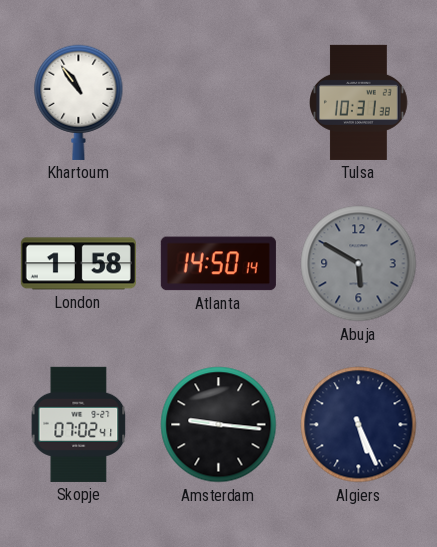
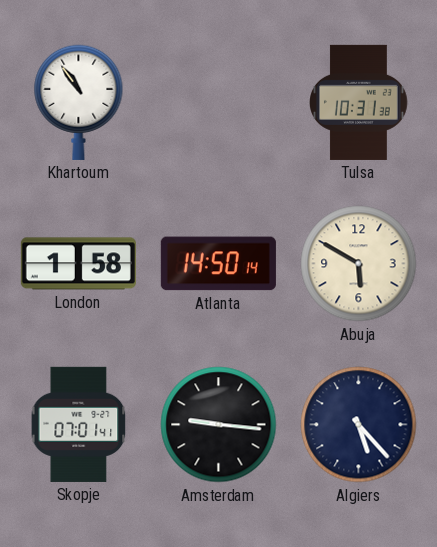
Abuja dial: grey -> cream
Skopje: 07:02 -> 07:01
Algiers: 5:26 -> 5:23
